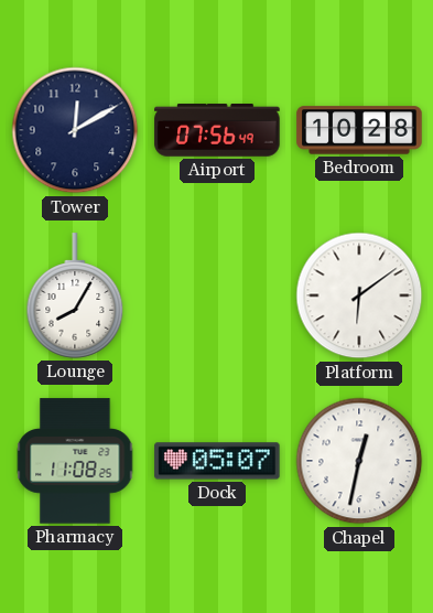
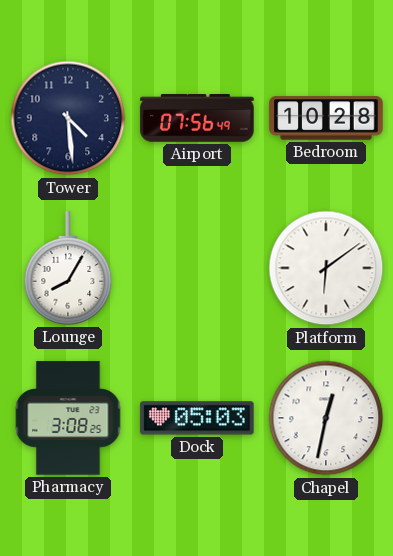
Tower: 12:10 -> 4:29
Pharmacy: 11:08 -> 3:08
Dock: 05:07 -> 05:03
